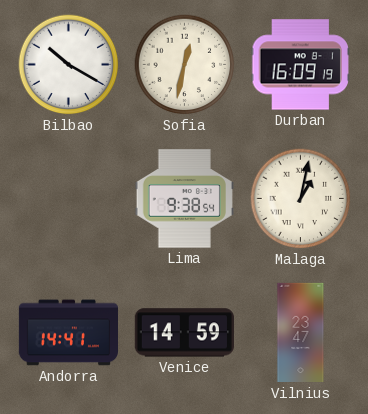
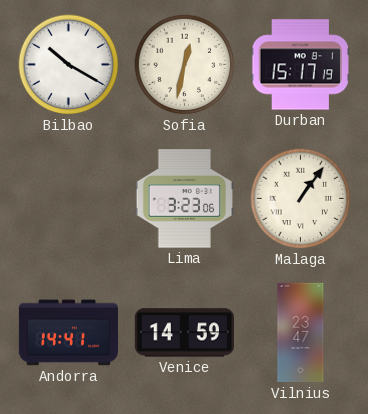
Durban: 16:09 -> 15:17
Lima: 9:38 -> 3:23
Malaga: 1:02 -> 1:06
